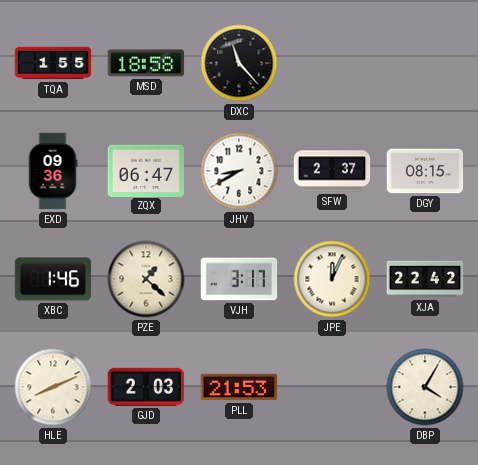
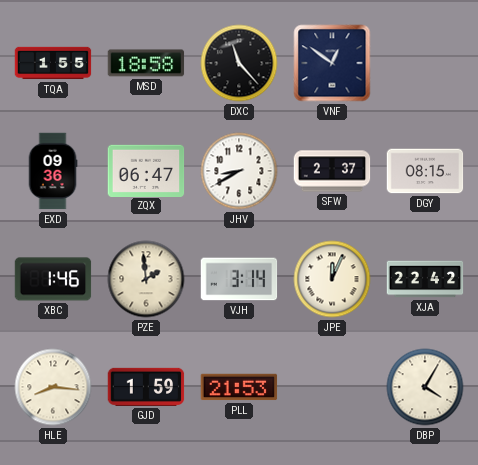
VNF: none -> 12:51
PZE: 1:22 -> 1:59
VJH: 3:17 -> 3:14
HLE: 8:11 -> 8:16
GJD: 2:03 -> 1:59
